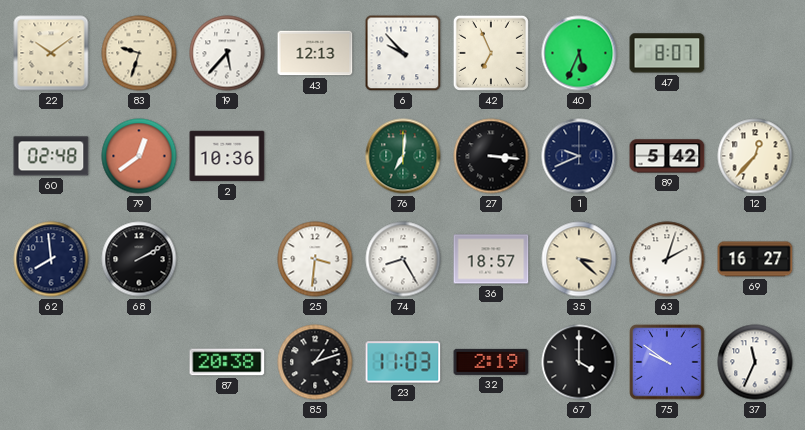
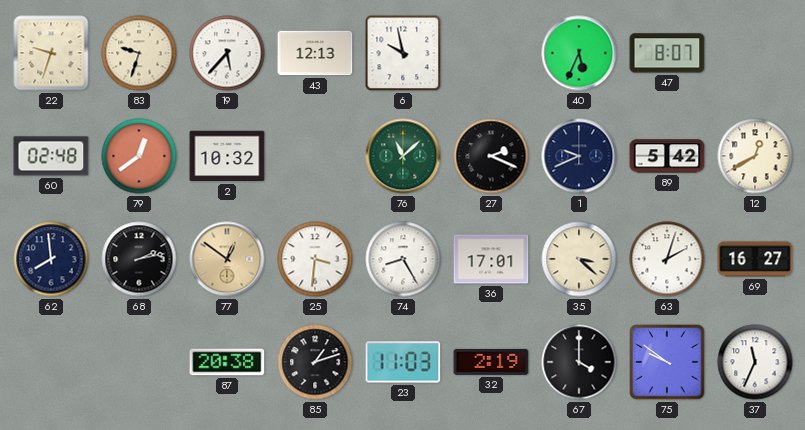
22: 10:09 -> 9:33
6: 9:53 -> 9:58
42: 6:56 -> none
2: 10:36 -> 10:32
76: 7:01 -> 11:08
27: 3:16 -> 2:19
12: 12:37 -> 12:40
68: 2:10 -> 2:13
77: none -> 12:51
36: 18:57 -> 17:01
